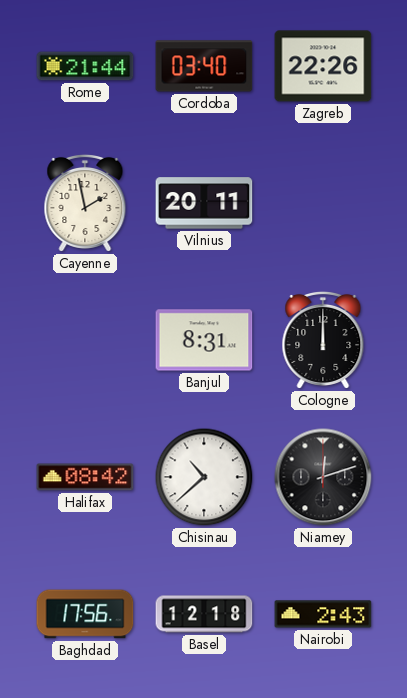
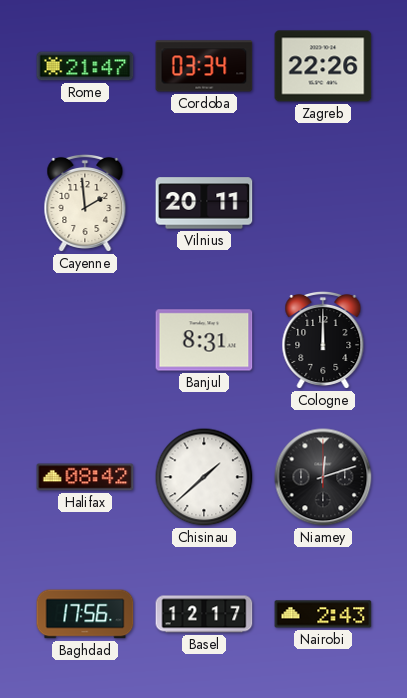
Rome: 21:44 -> 21:47
Cordoba: 03:40 -> 03:34
Cayenne: 1:58 -> 1:59
Chisinau: 10:38 -> 1:38
Basel: 12:18 -> 12:17
